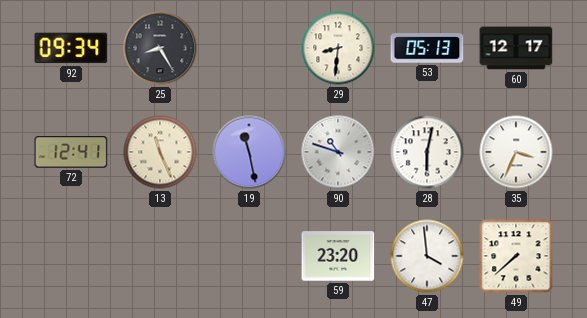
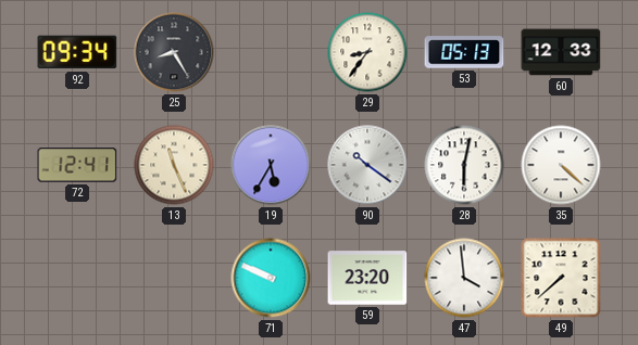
29: 8:31 -> 8:36
60: 12:17 -> 12:33
19: 11:28 -> 5:35
90: 10:48 -> 10:21
35: 3:34 -> 4:22
71: none -> 9:49
